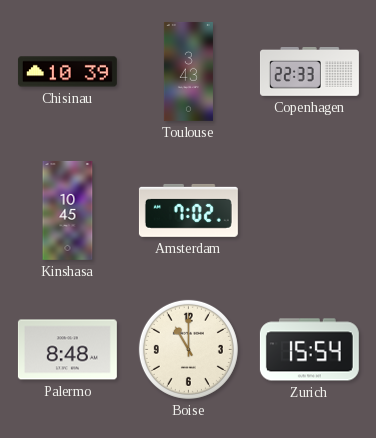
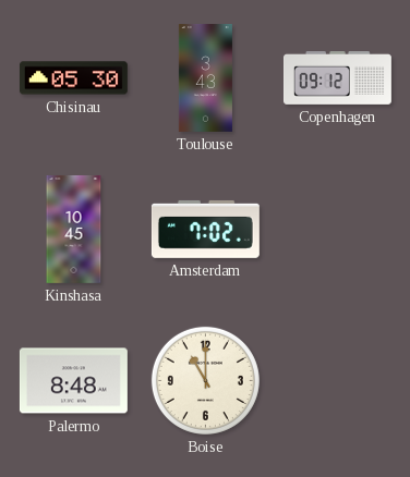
Chisinau: 10:39 -> 05:30
Copenhagen: 22:33 -> 09:12
Zurich: 15:54 -> none
